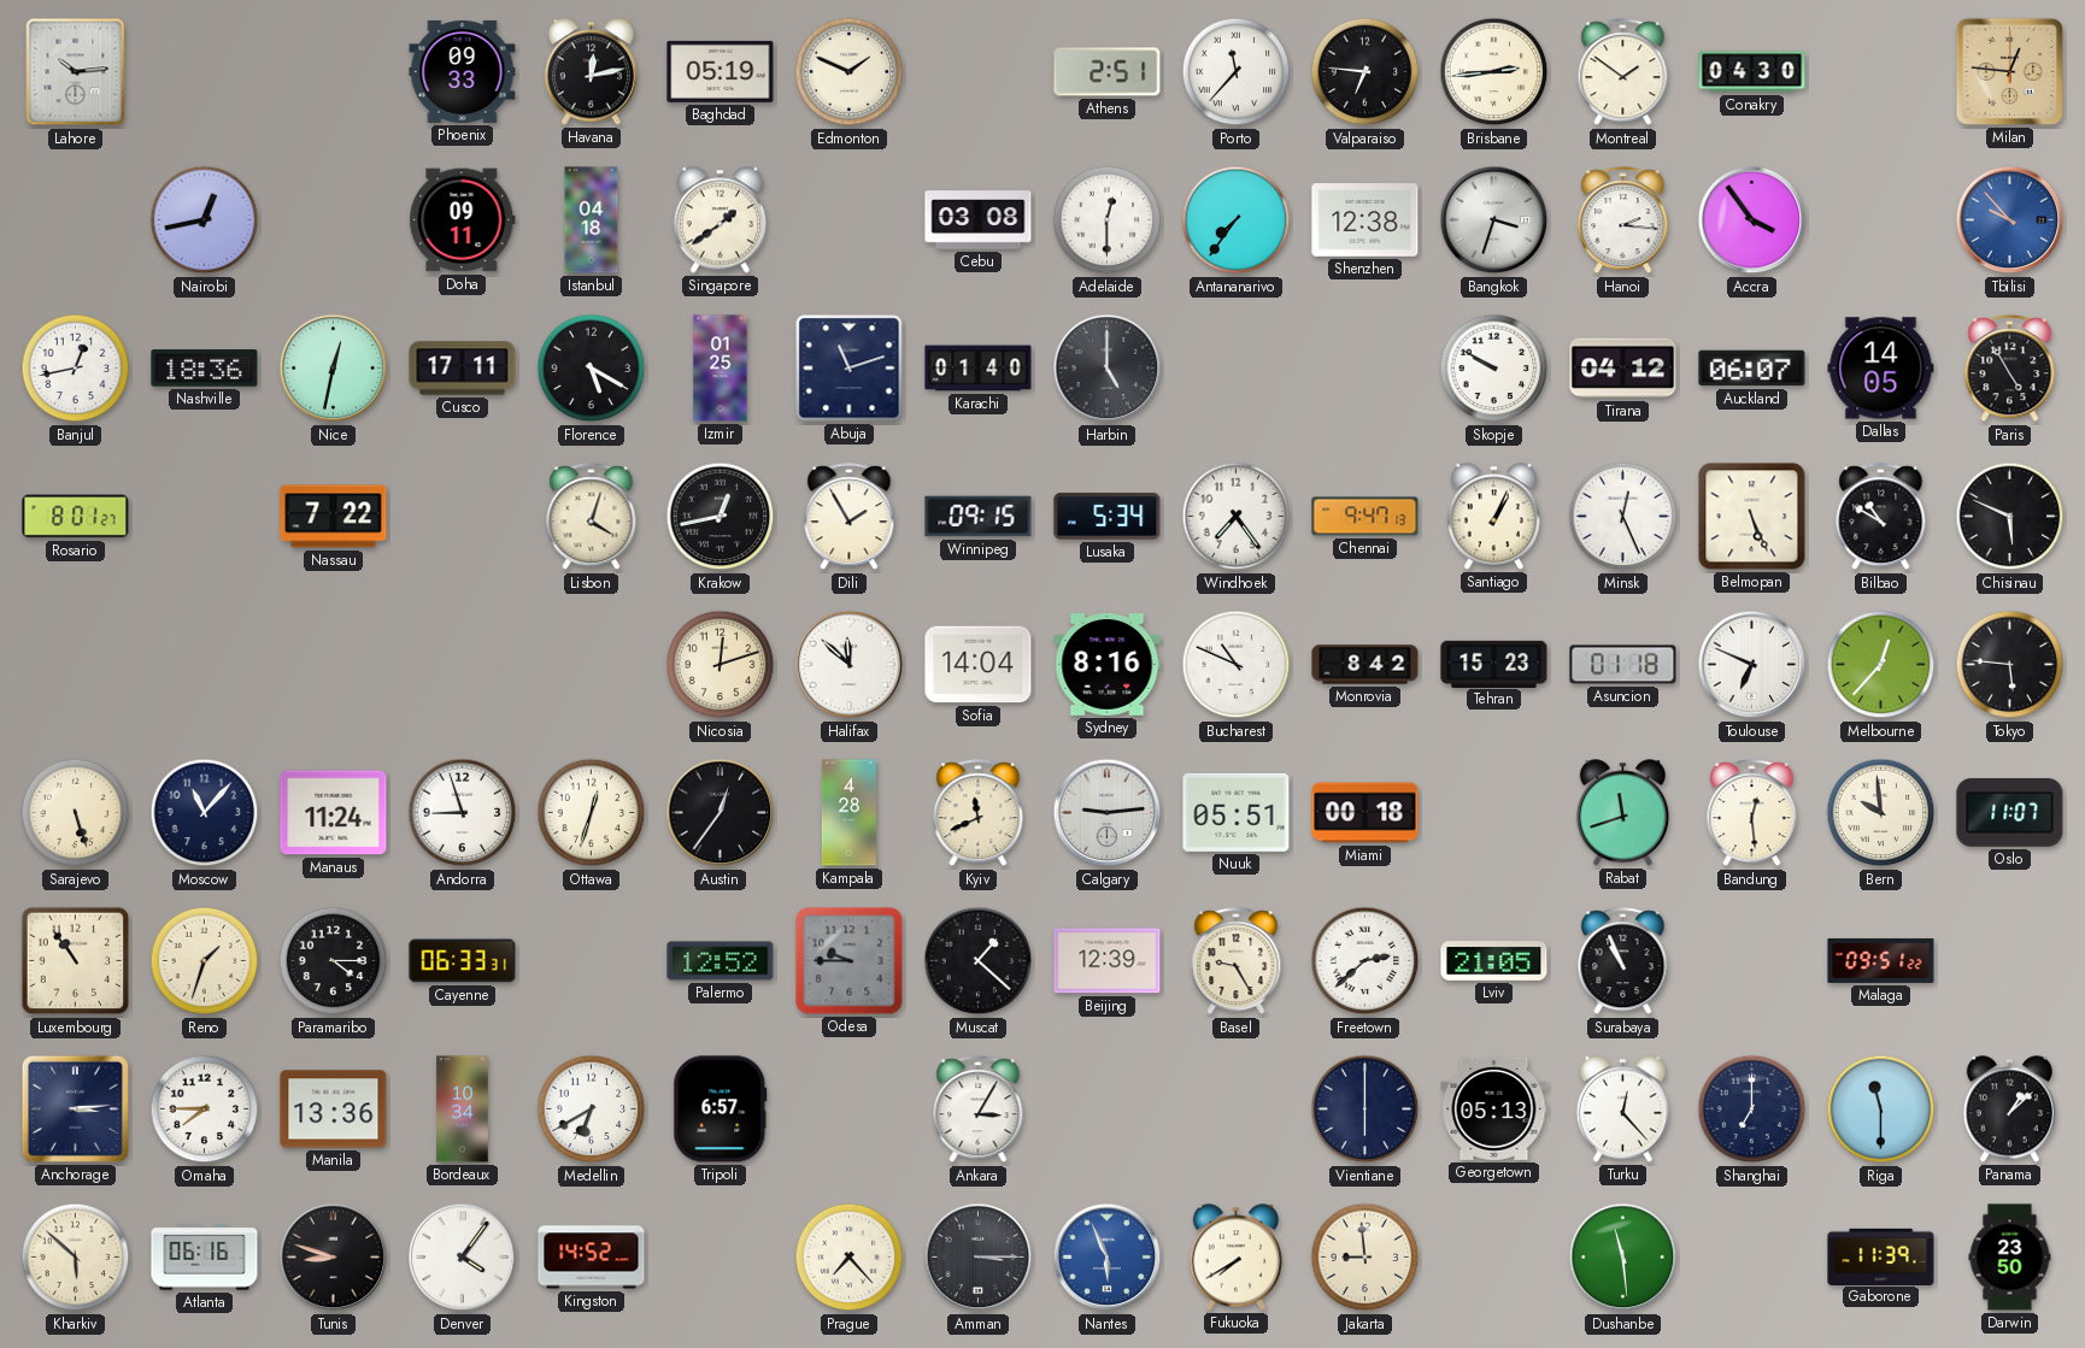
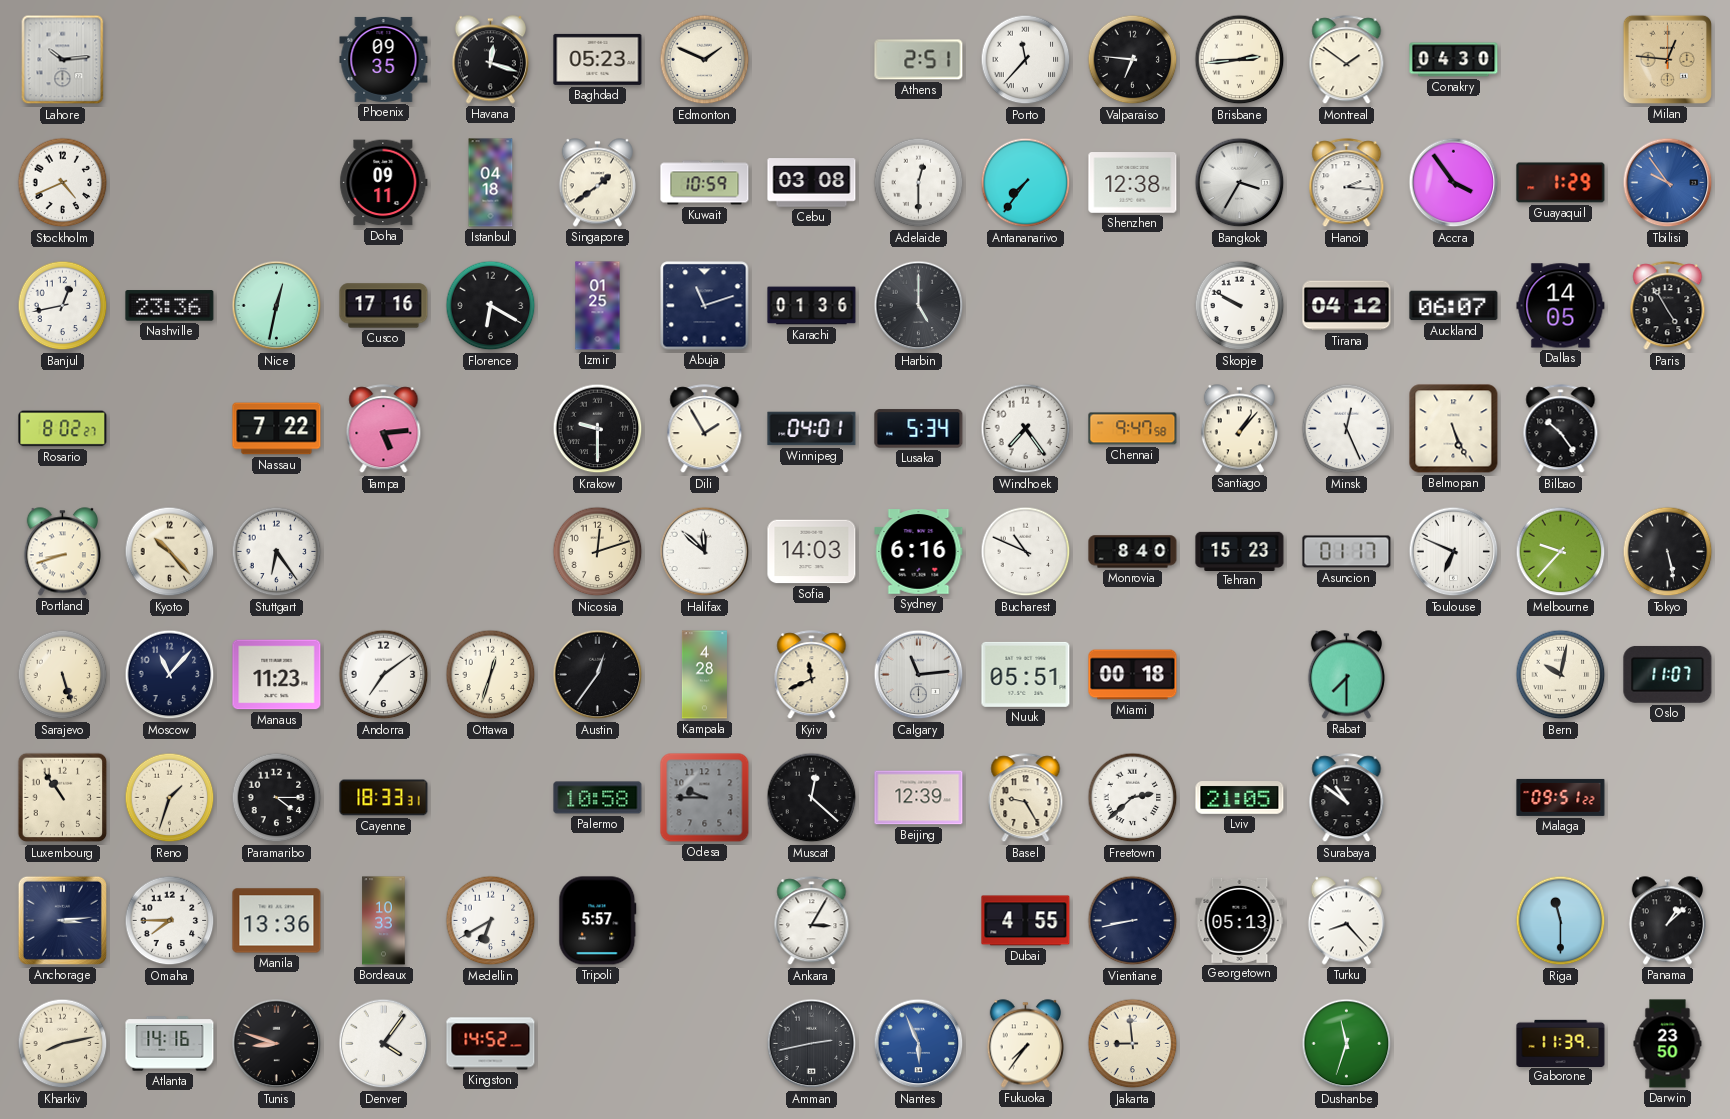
Phoenix: 09:33 -> 09:35
Havana: 12:13 -> 12:18
Baghdad: 05:19 -> 05:23
Stockholm: none -> 4:41
Nairobi: 12:43 -> none
Kuwait: none -> 10:59
Bangkok: 3:33 -> 3:35
Guayaquil: none -> 1:29
Tbilisi: 9:53 -> 9:54
Nashville: 18:36 -> 23:36
Cusco: 17:11 -> 17:16
Florence: 5:20 -> 6:20
Karachi: 01:40 -> 01:36
Rosario: 8:01 -> 8:02
Tampa: none -> 5:14
Lisbon: 4:03 -> none
Krakow: 12:43 -> 9:30
Winnipeg: 09:15 -> 04:01
Chennai: 9:47:13 -> 9:47:58
Santiago: 1:04 -> 1:07
Bilbao: 10:50 -> 10:24
Chisinau: 5:49 -> none
Portland: none -> 8:42
Kyoto: none -> 10:23
Stuttgart: none -> 6:24
Sofia: 14:04 -> 14:03
Sydney: 8:16 -> 6:16
Monrovia: 8:42 -> 8:40
Asuncion: 01:18 -> 01:17
Melbourne: 12:37 -> 9:37
Tokyo: 5:46 -> 5:28
Manaus: 11:24 -> 11:23
Andorra: 8:57 -> 7:09
Calgary: 9:14 -> 11:14
Rabat: 11:42 -> 7:30
Bandung: 12:29 -> none
Bern: 9:59 -> 10:02
Cayenne: 06:33 -> 18:33
Palermo: 12:52 -> 10:58
Muscat: 1:22 -> 12:22
Surabaya: 10:56 -> 10:51
Bordeaux: 10:34 -> 10:33
Tripoli: 6:57 -> 5:57
Dubai: none -> 4:55
Vientiane: 6:00 -> 8:43
Turku: 12:23 -> 8:23
Shanghai: 7:00 -> none
Kharkiv: 5:52 -> 8:13
Atlanta: 06:16 -> 14:16
Prague: 7:23 -> none
Amman: 3:15 -> 2:43
Fukuoka: 7:40 -> 7:36
Dushanbe: 11:29 -> 11:33
